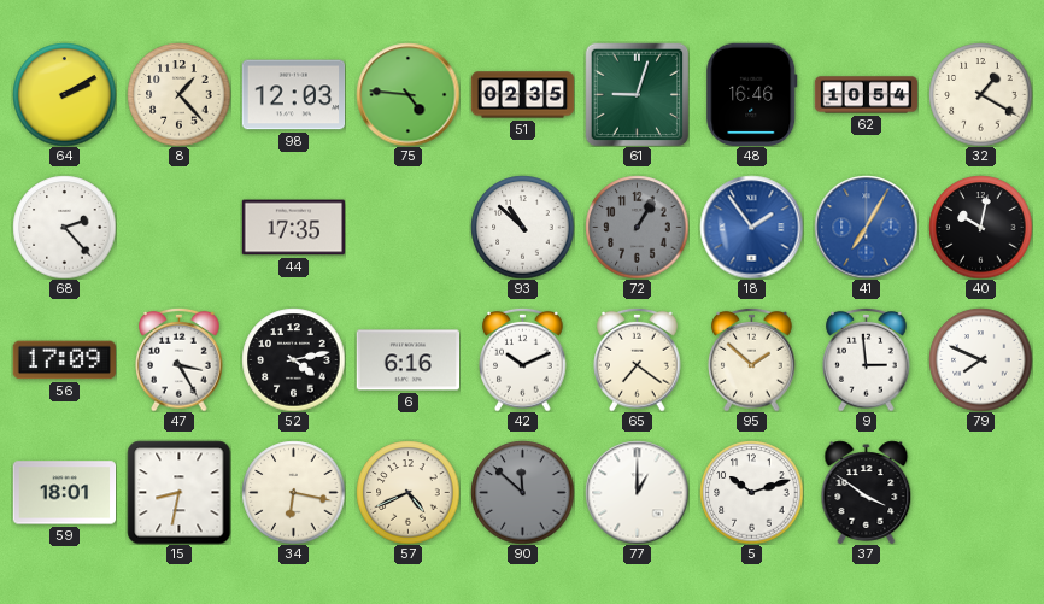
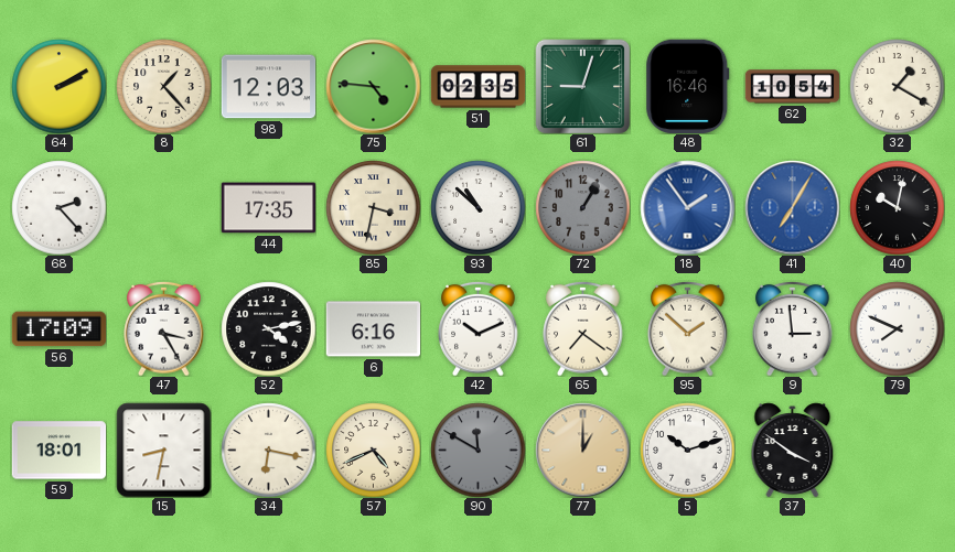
85: none -> 3:32
90: 11:52 -> 11:50
77 dial: white -> champagne
